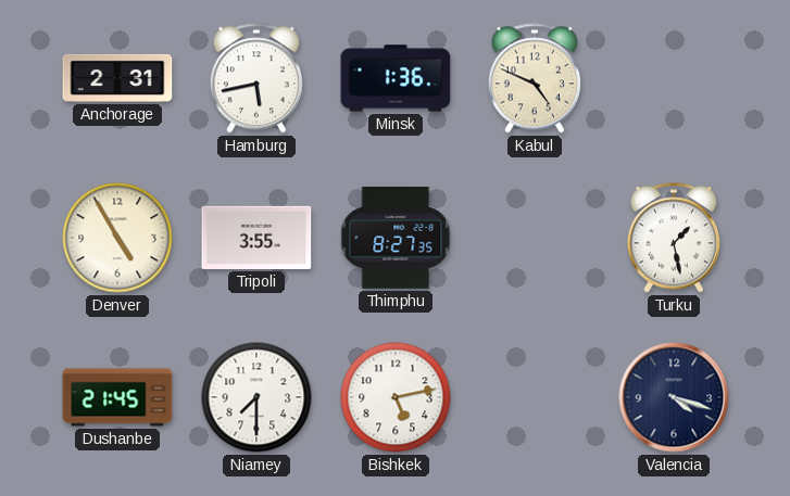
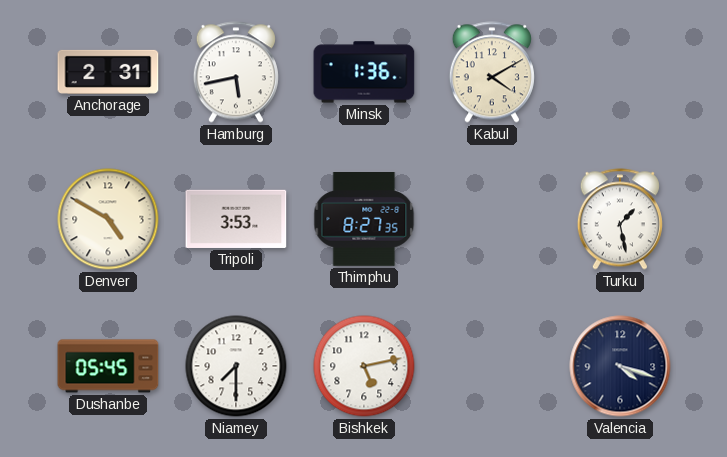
Kabul: 4:49 -> 4:10
Denver: 4:55 -> 4:50
Tripoli: 3:55 -> 3:53
Dushanbe: 21:45 -> 05:45
